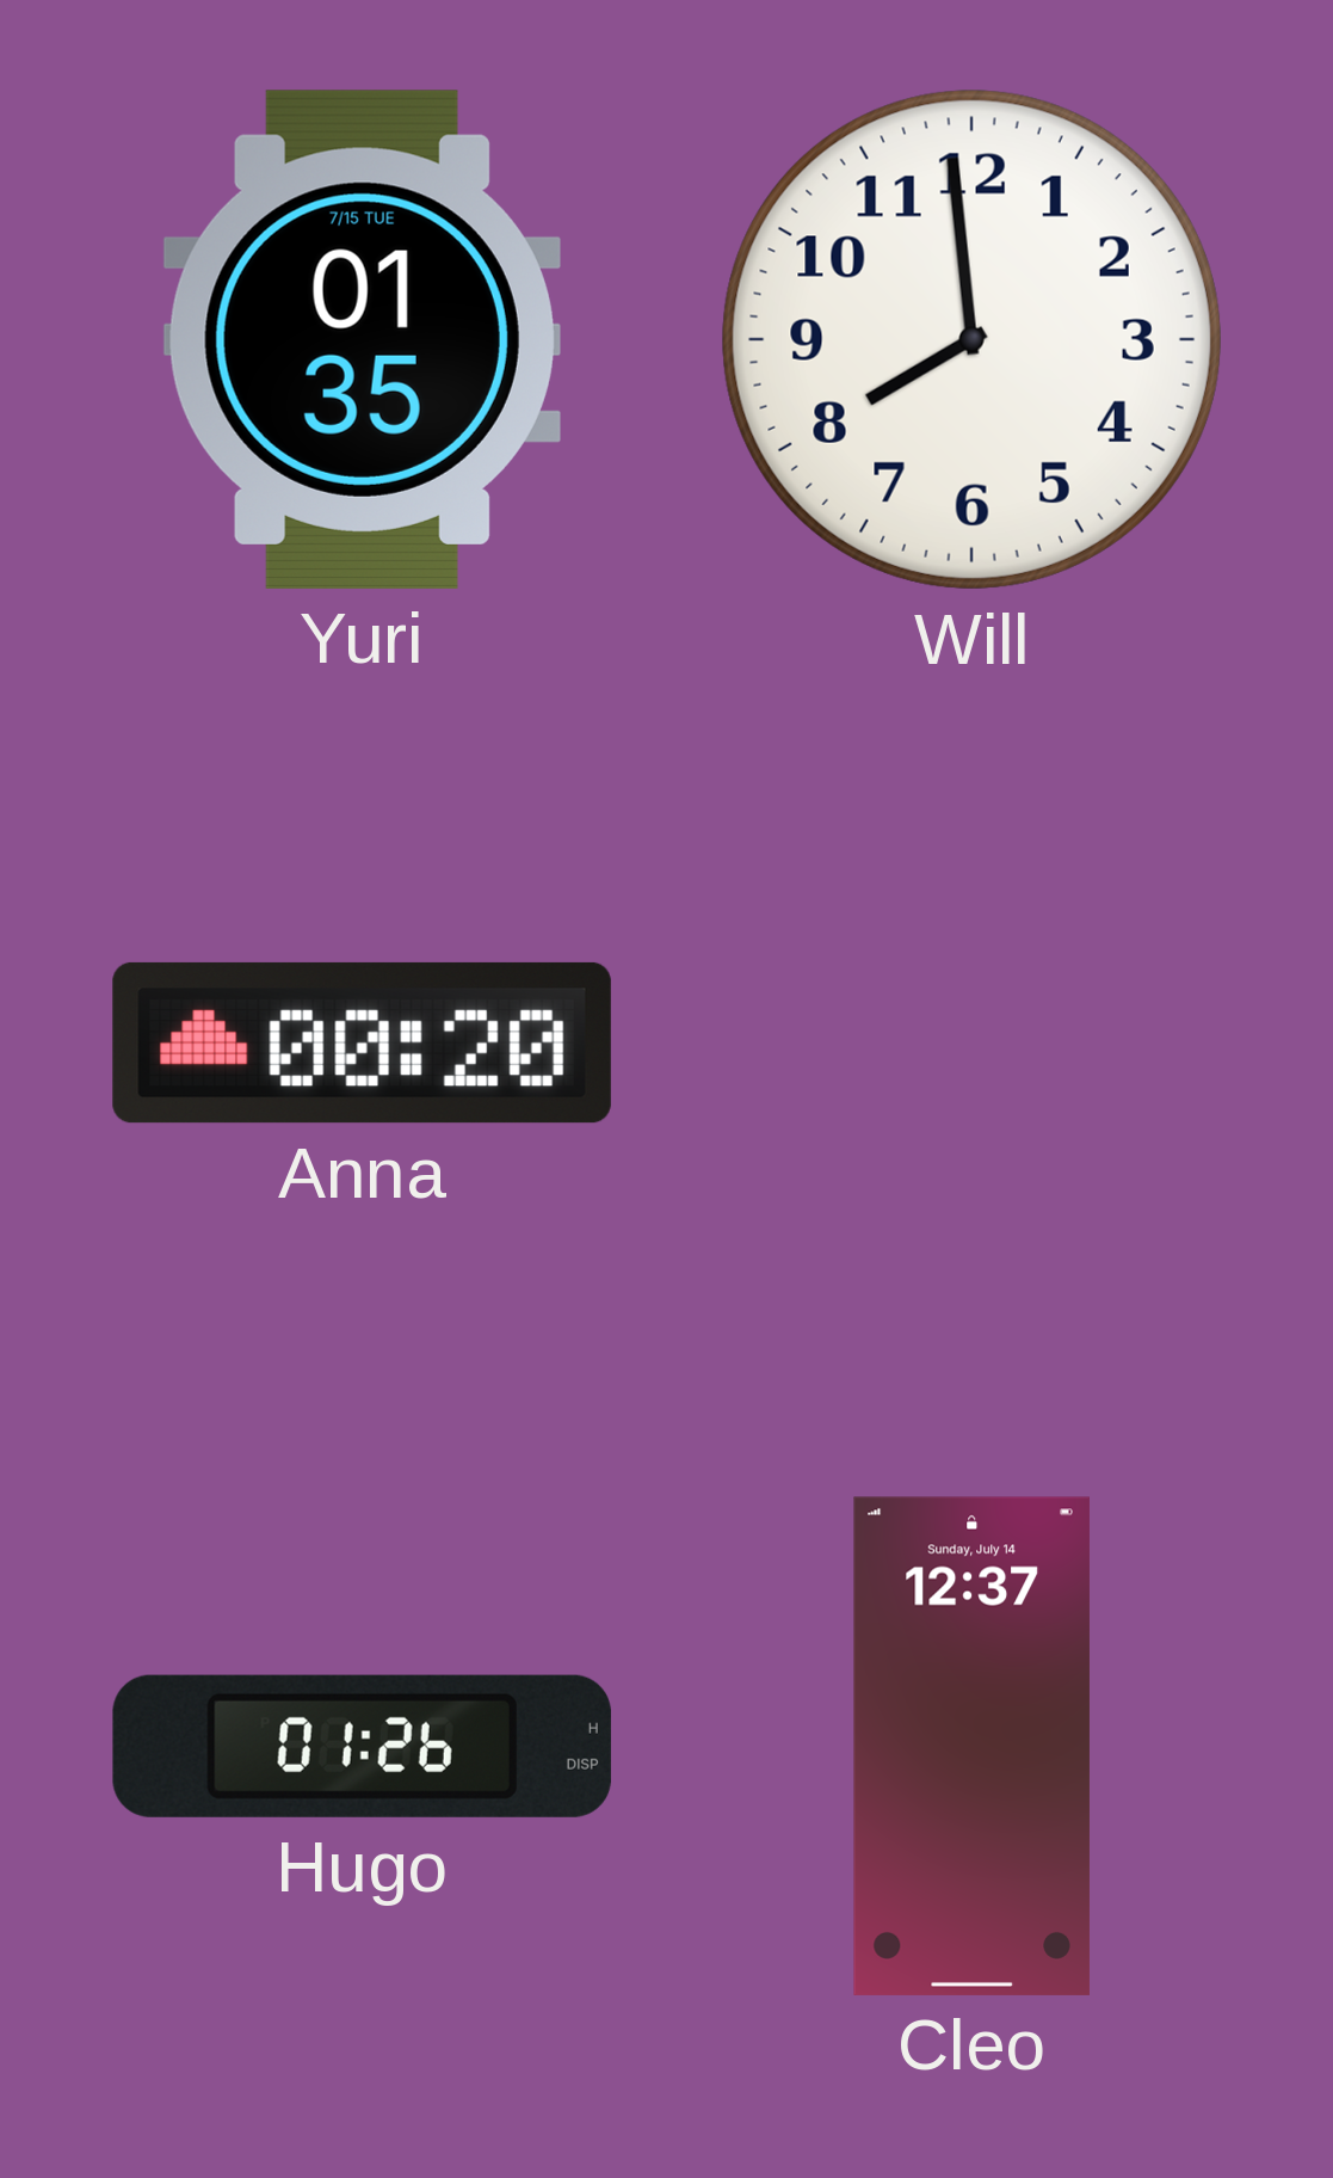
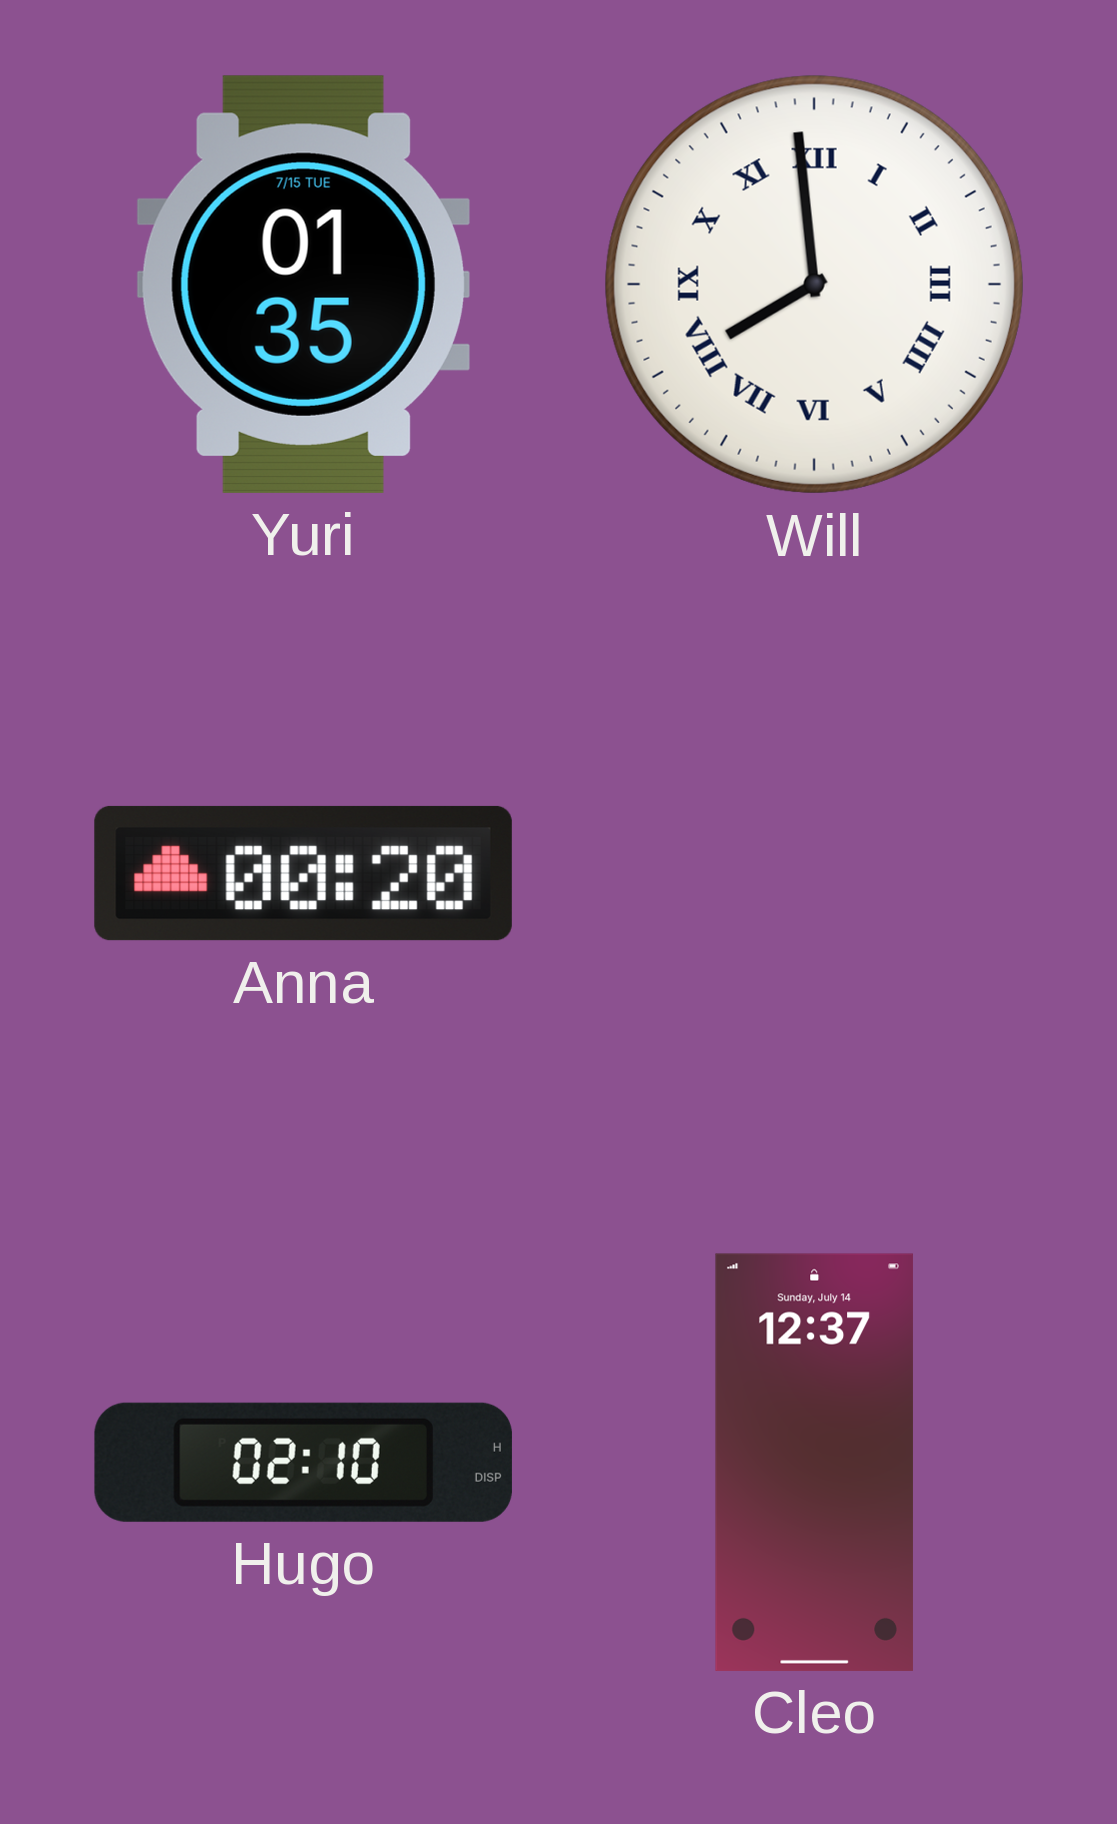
Will numerals: Arabic -> Roman
Hugo: 01:26 -> 02:10
